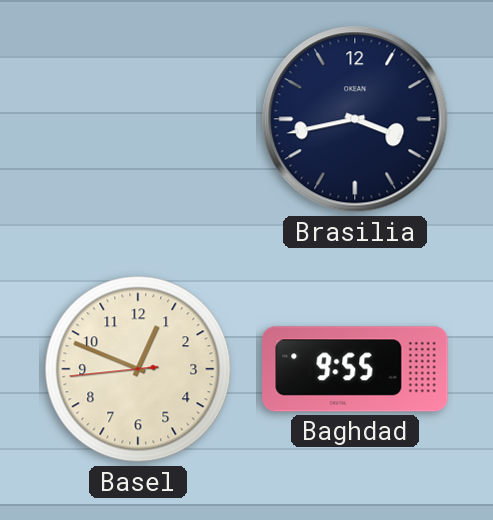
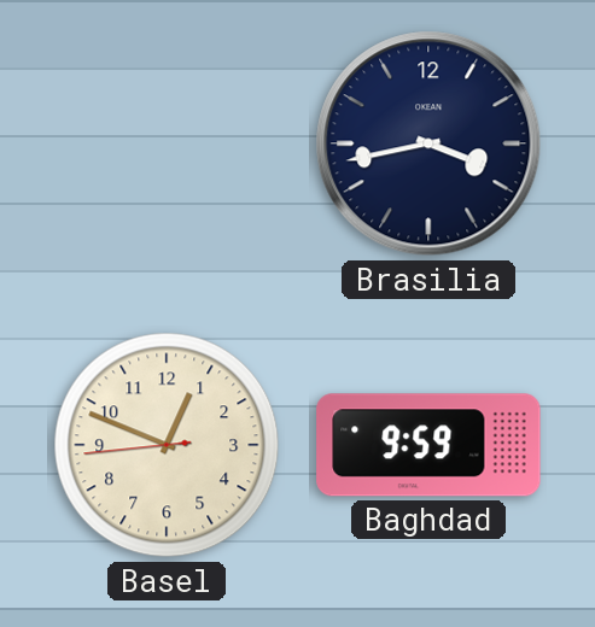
Baghdad: 9:55 -> 9:59
